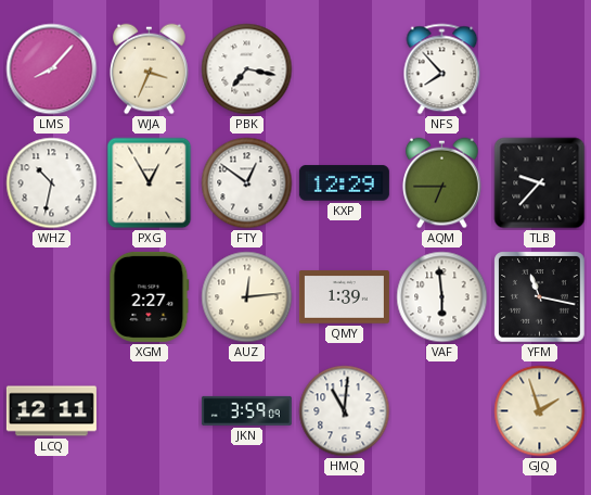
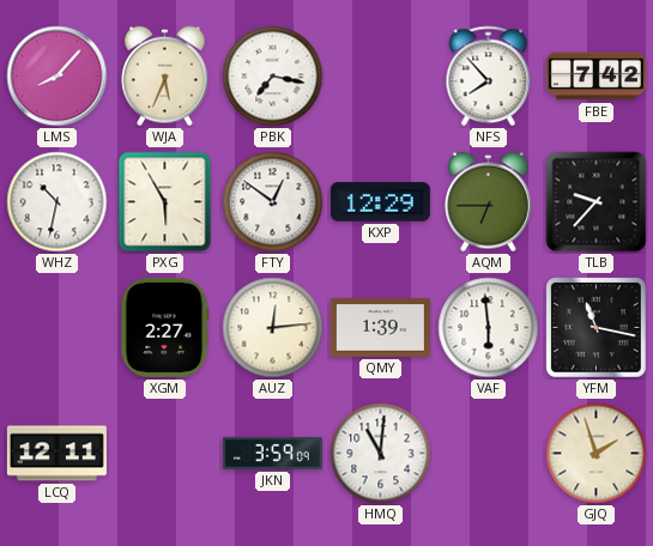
WJA: 3:34 -> 5:34
FBE: none -> 7:42
PXG: 12:55 -> 5:55
